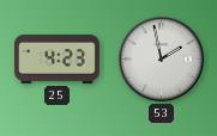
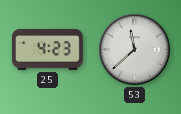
53: 1:58 -> 11:38
